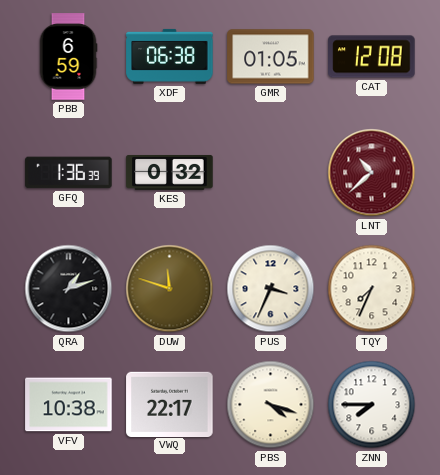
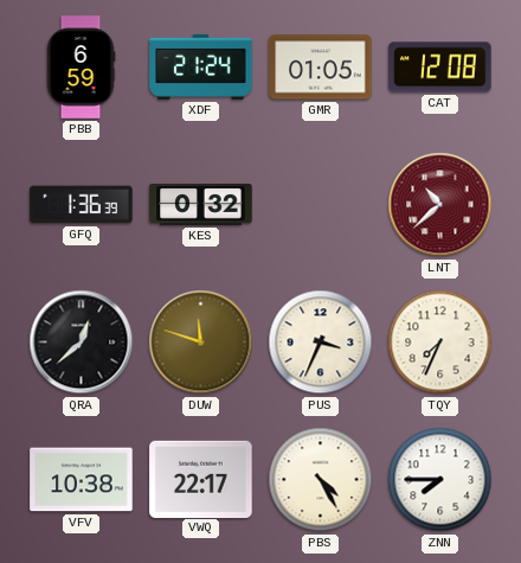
XDF: 06:38 -> 21:24
QRA: 1:12 -> 12:38
PBS: 4:18 -> 4:25
